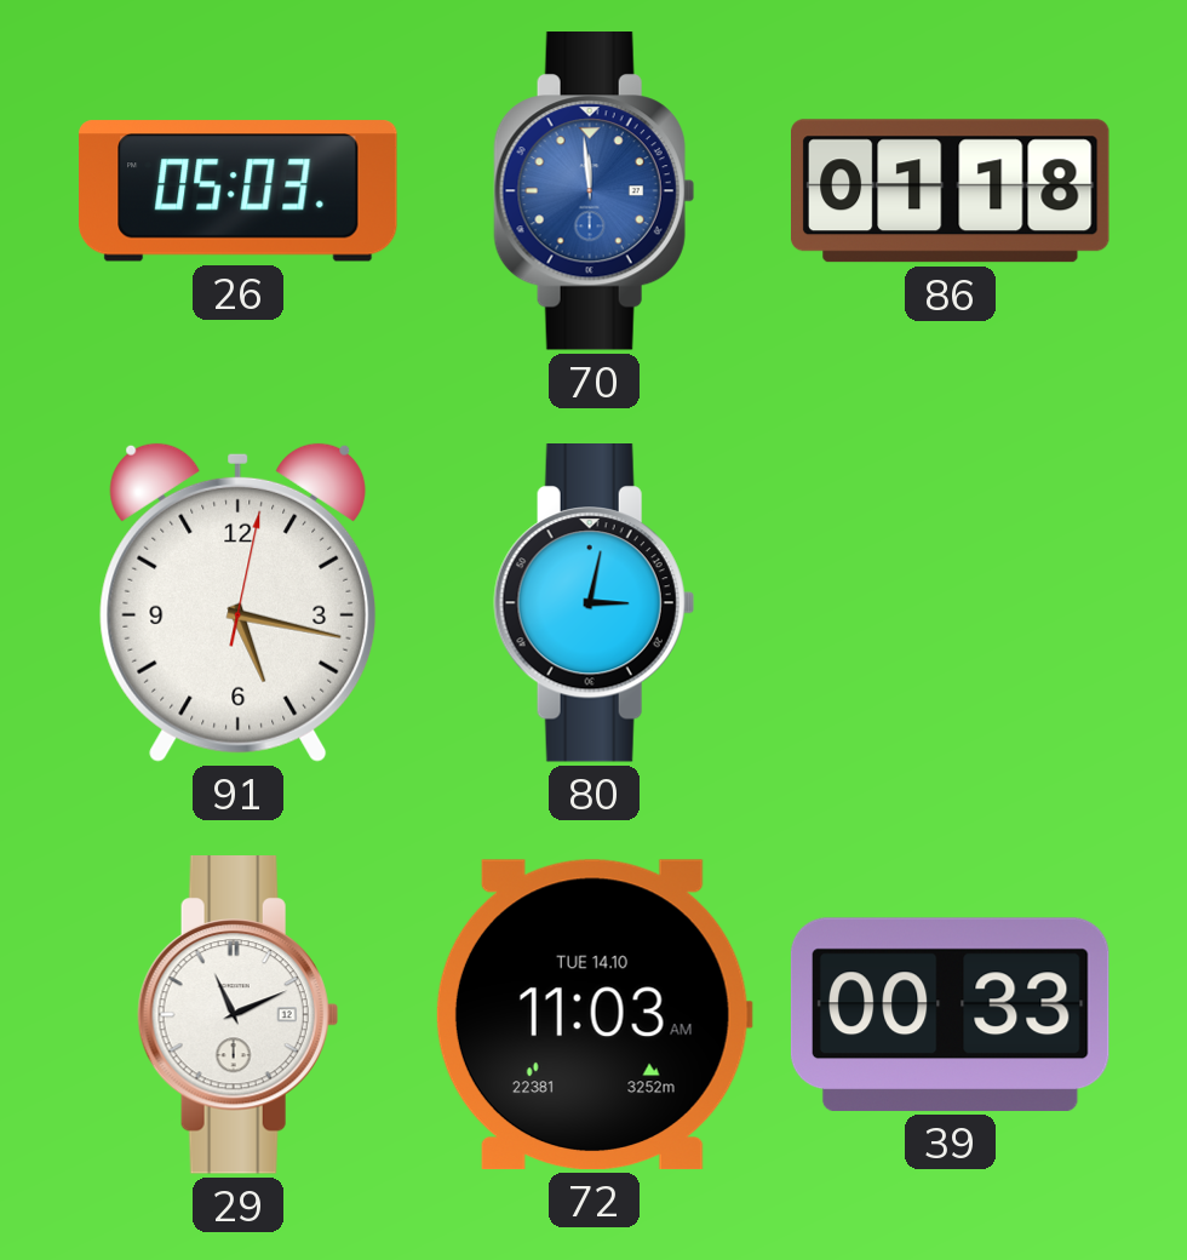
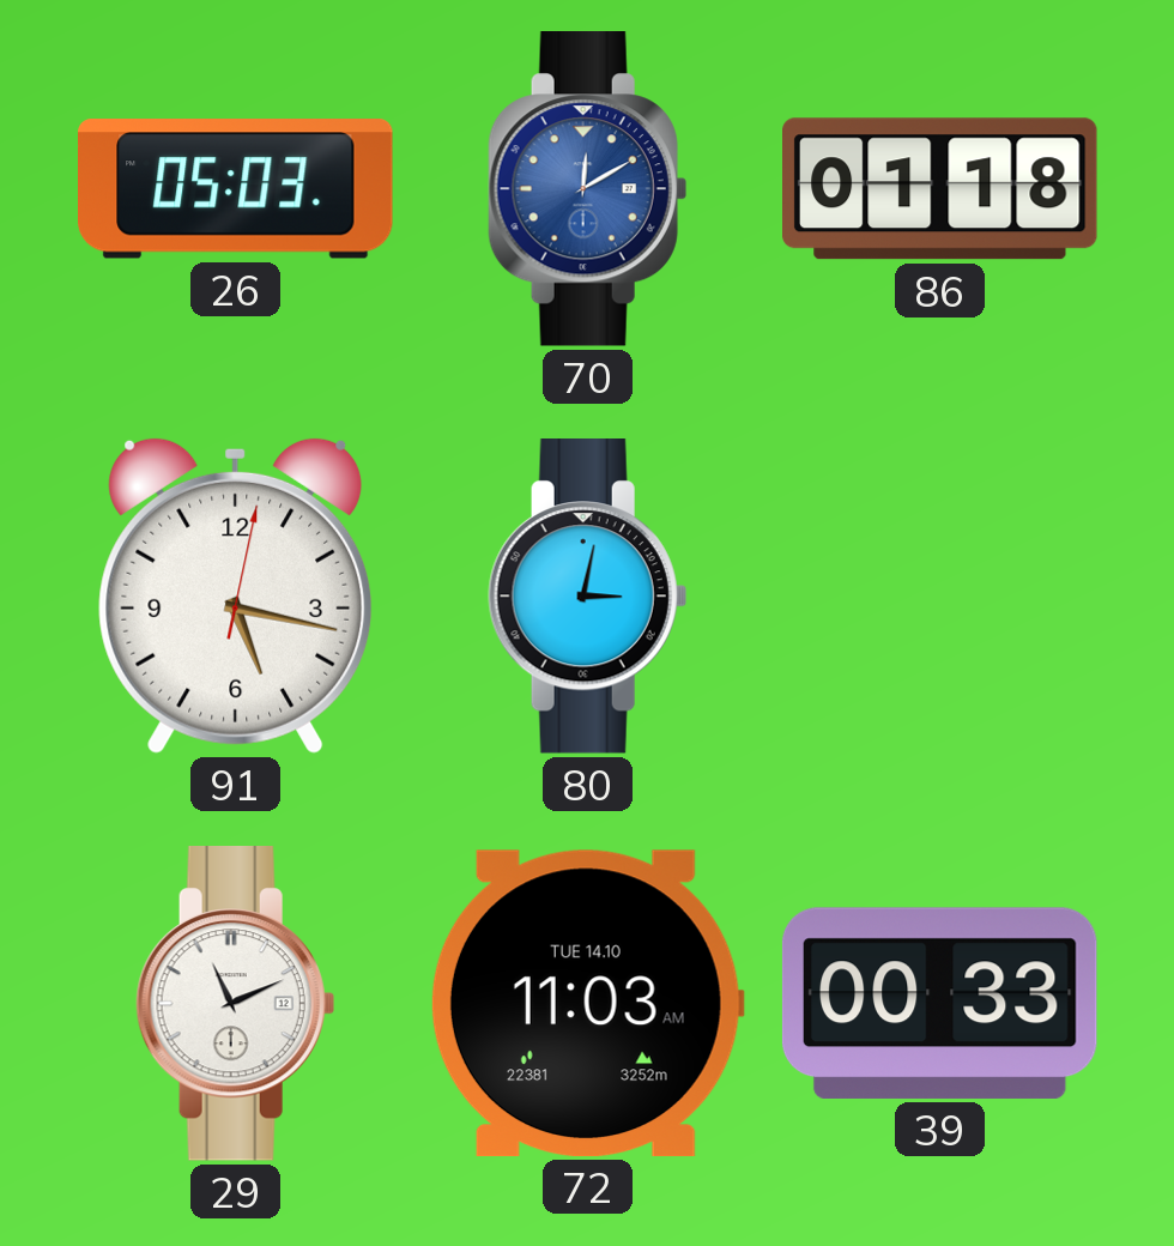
70: 11:59 -> 12:10
